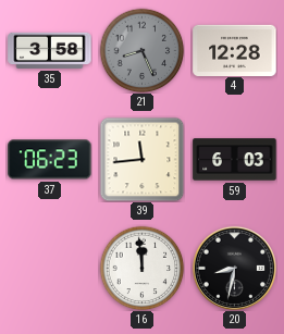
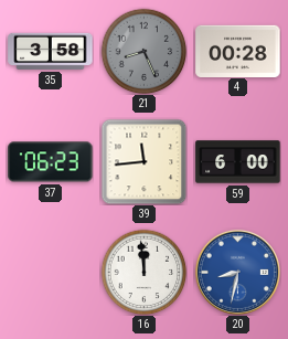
4: 12:28 -> 00:28
59: 6:03 -> 6:00
20 dial: black -> blue
